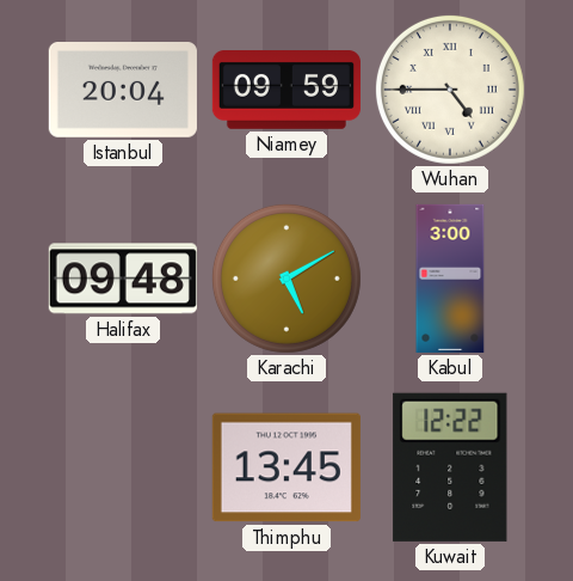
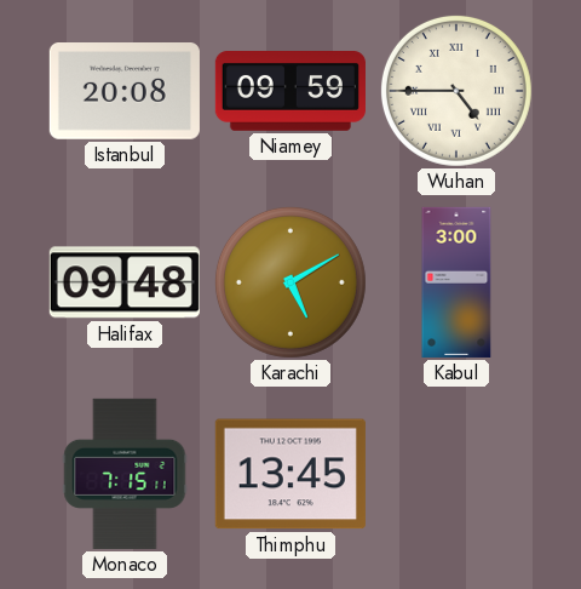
Istanbul: 20:04 -> 20:08
Monaco: none -> 7:15
Kuwait: 12:22 -> none
